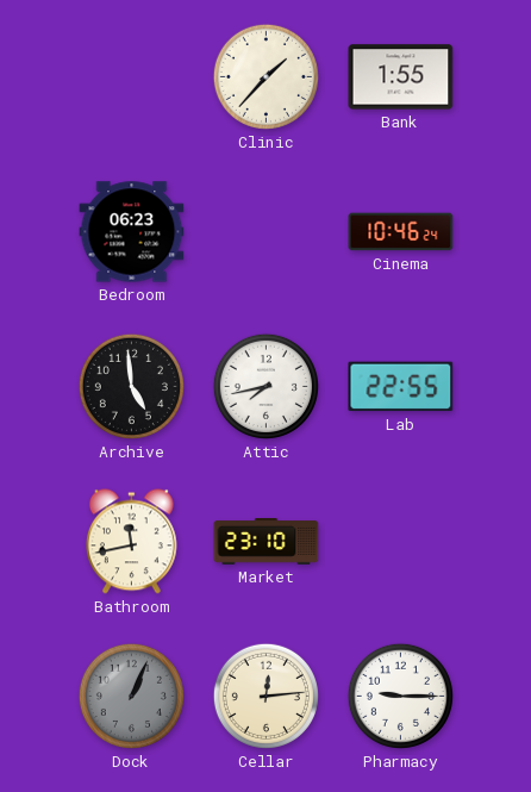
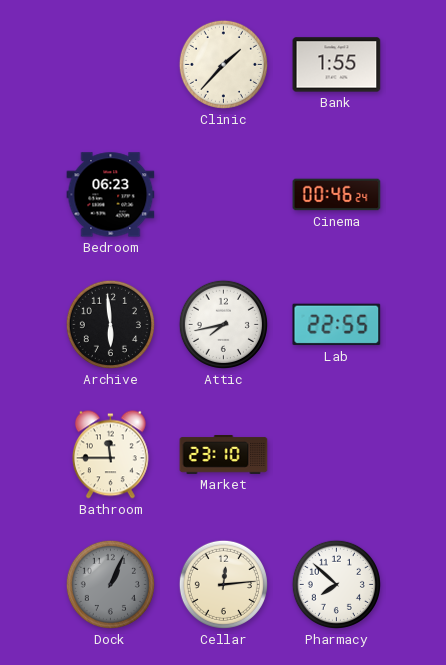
Cinema: 10:46 -> 00:46
Archive: 4:59 -> 5:59
Bathroom: 11:43 -> 11:45
Pharmacy: 9:15 -> 7:52
